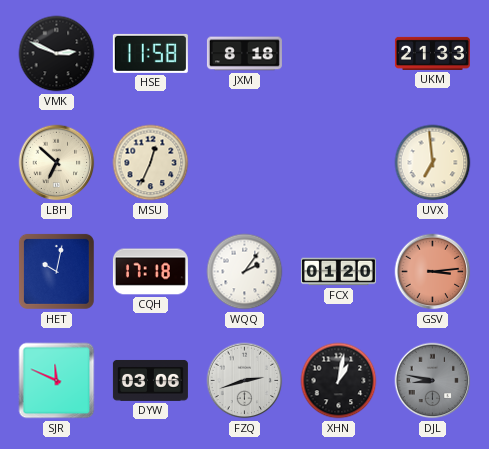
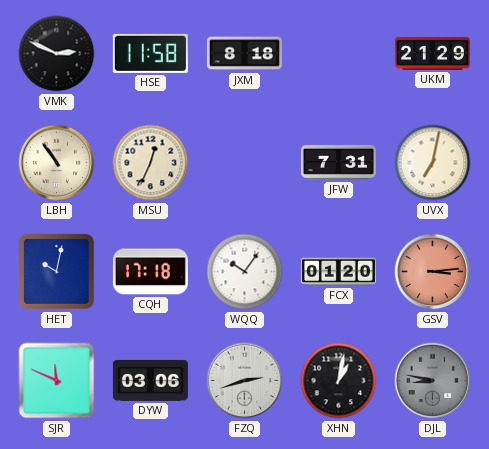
UKM: 21:33 -> 21:29
LBH: 6:52 -> 10:54
JFW: none -> 7:31
UVX: 6:59 -> 7:02
WQQ: 2:06 -> 10:06
